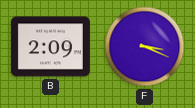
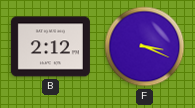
B: 2:09 -> 2:12
